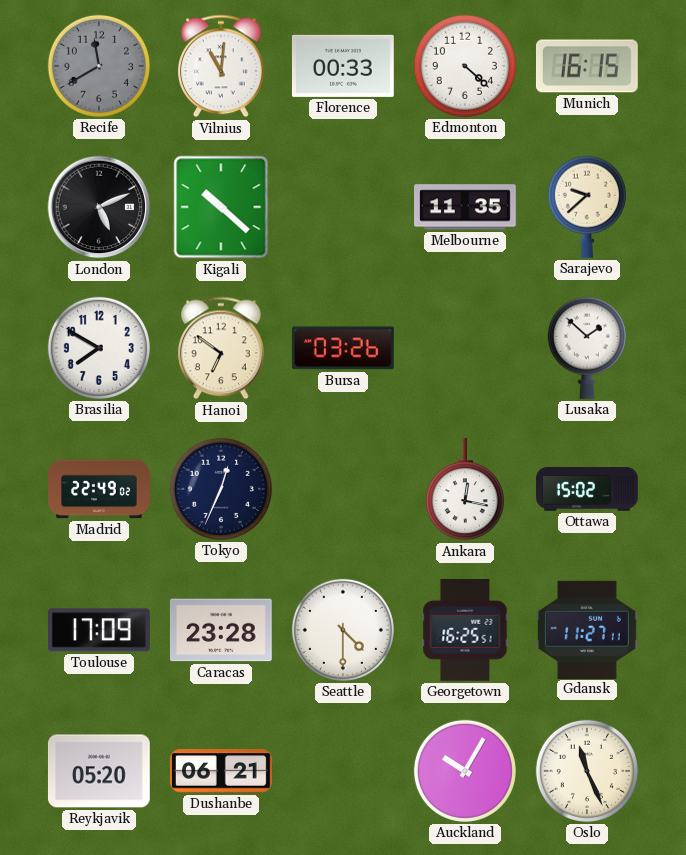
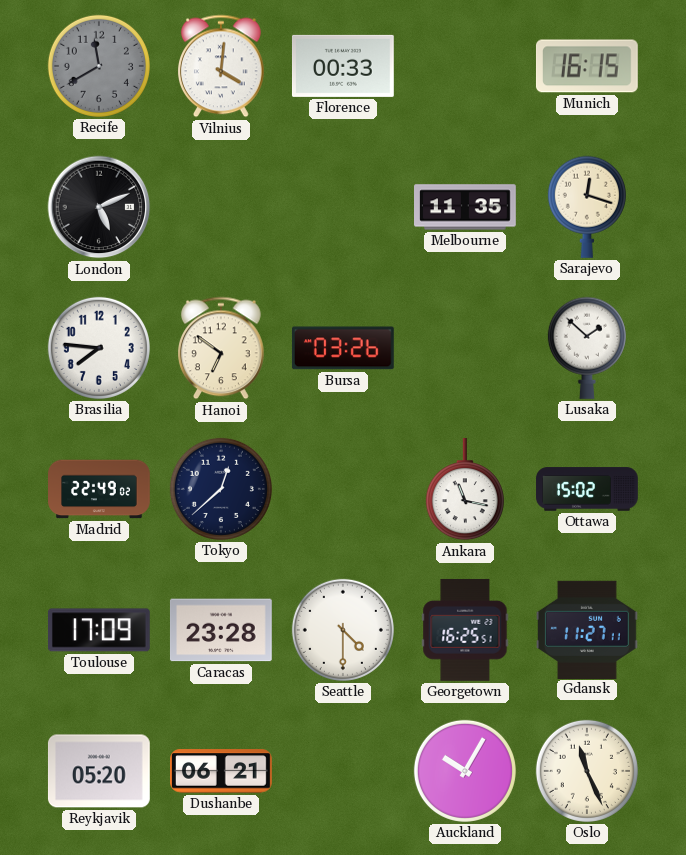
Vilnius: 11:01 -> 4:01
Edmonton: 4:22 -> none
Kigali: 10:22 -> none
Sarajevo: 9:38 -> 12:18
Brasilia: 7:50 -> 7:46
Tokyo: 12:34 -> 12:38
Ankara: 12:17 -> 11:17
